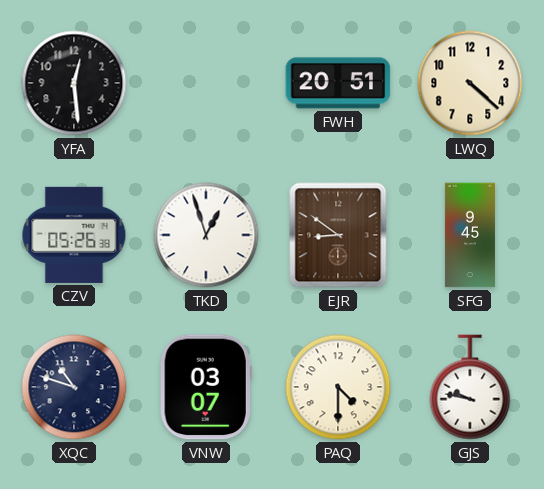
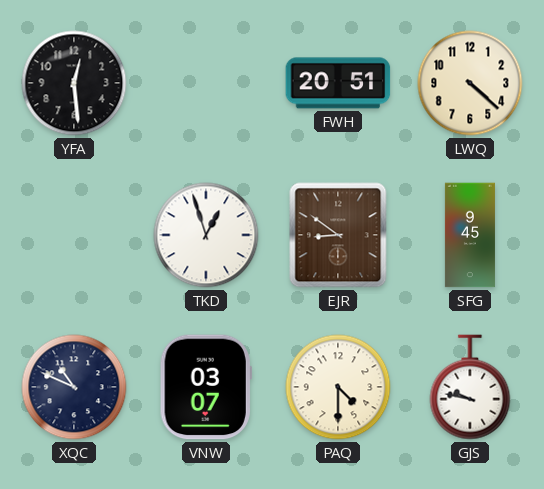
CZV: 05:26 -> none
XQC: 10:48 -> 10:49
